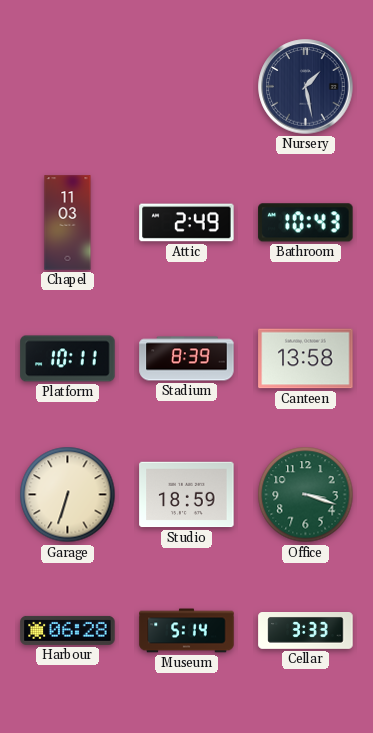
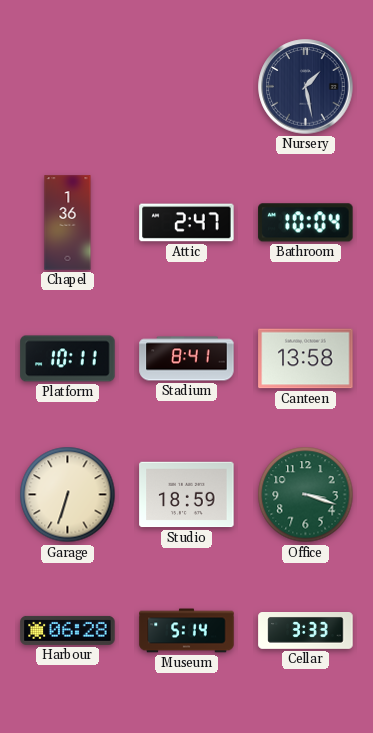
Chapel: 11:03 -> 1:36
Attic: 2:49 -> 2:47
Bathroom: 10:43 -> 10:04
Stadium: 8:39 -> 8:41
